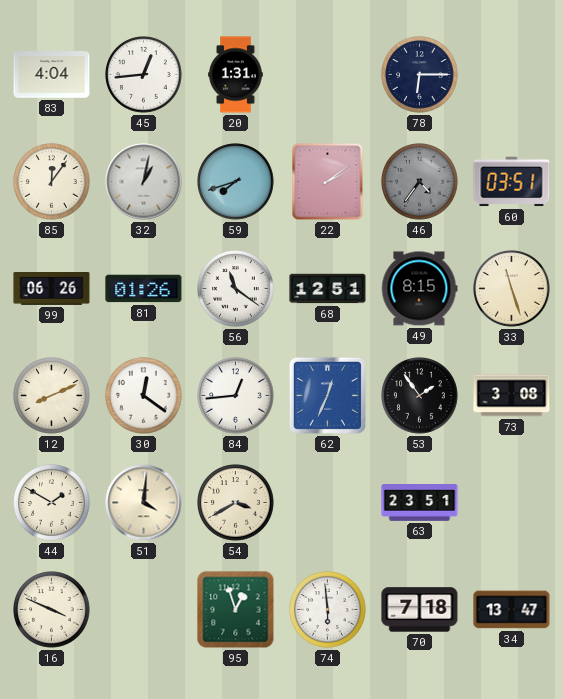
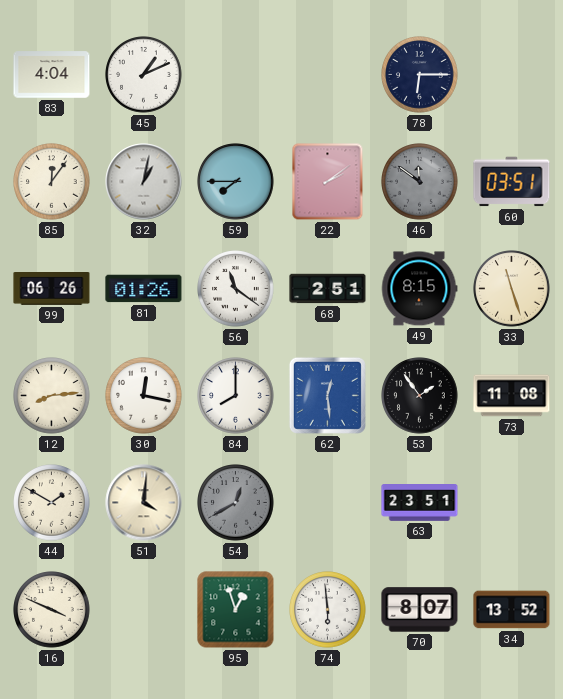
45: 12:44 -> 1:11
20: 1:31 -> none
59: 7:42 -> 7:45
46: 4:36 -> 11:51
68: 12:51 -> 2:51
12: 8:11 -> 8:14
30: 12:21 -> 12:17
84: 12:44 -> 8:00
62: 12:34 -> 12:29
73: 3:08 -> 11:08
54: 3:40 -> 12:40
54 dial: cream -> grey
70: 7:18 -> 8:07
34: 13:47 -> 13:52
